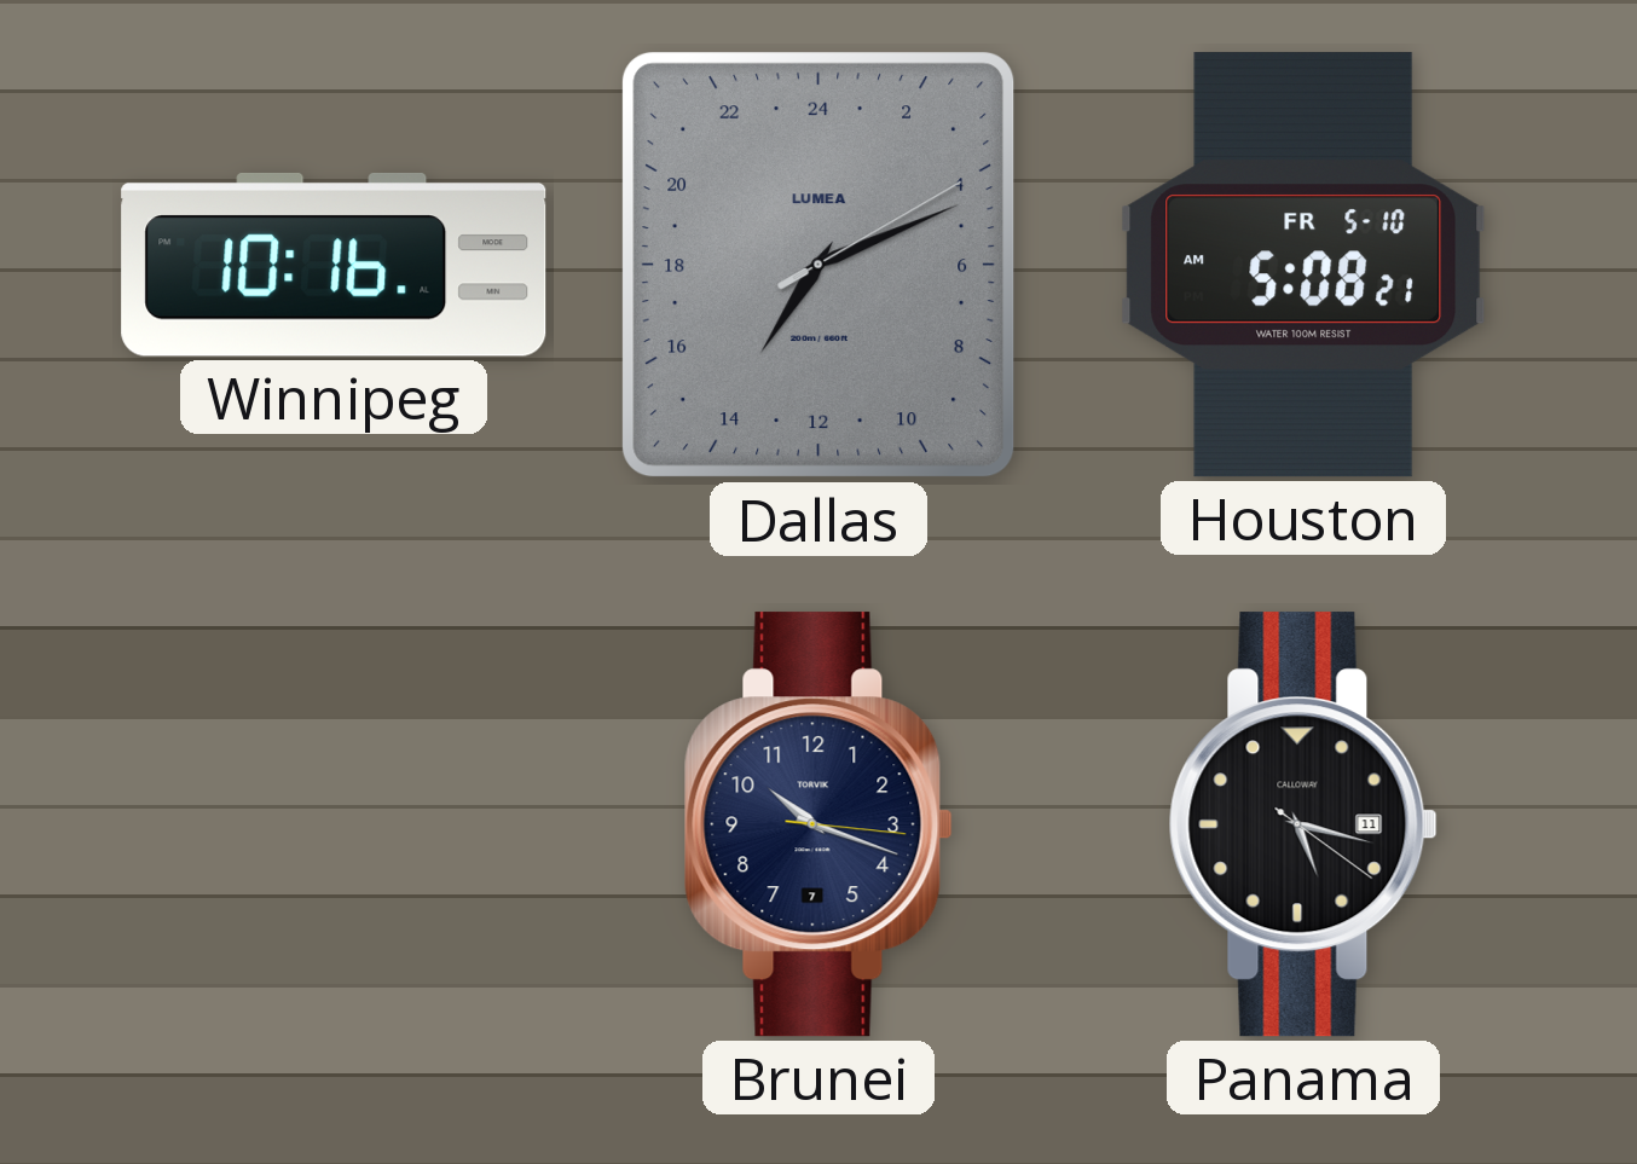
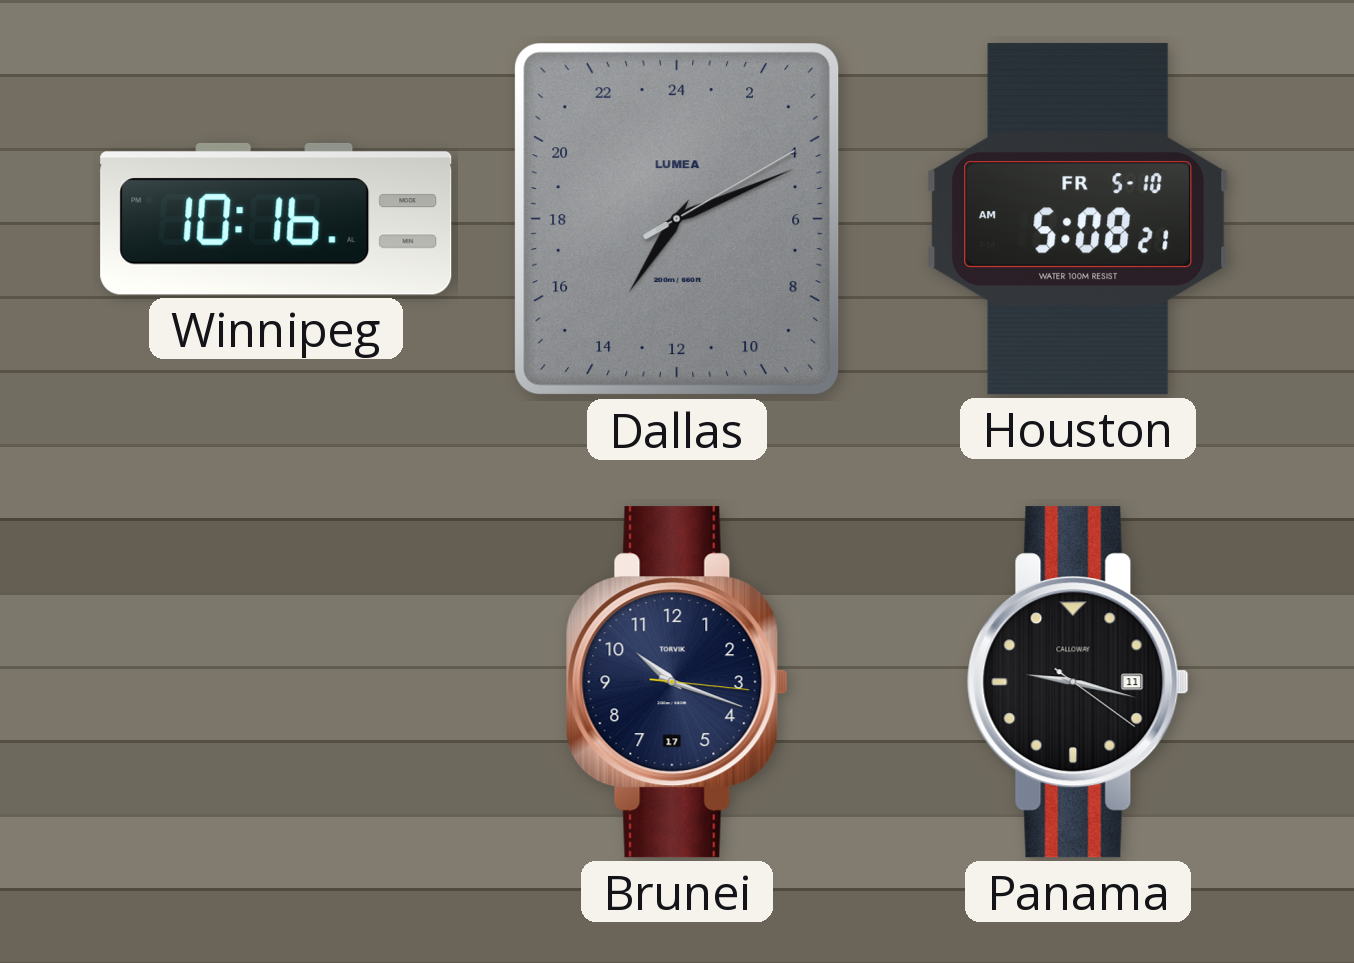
Brunei date: 7 -> 17
Panama: 5:17 -> 9:17
